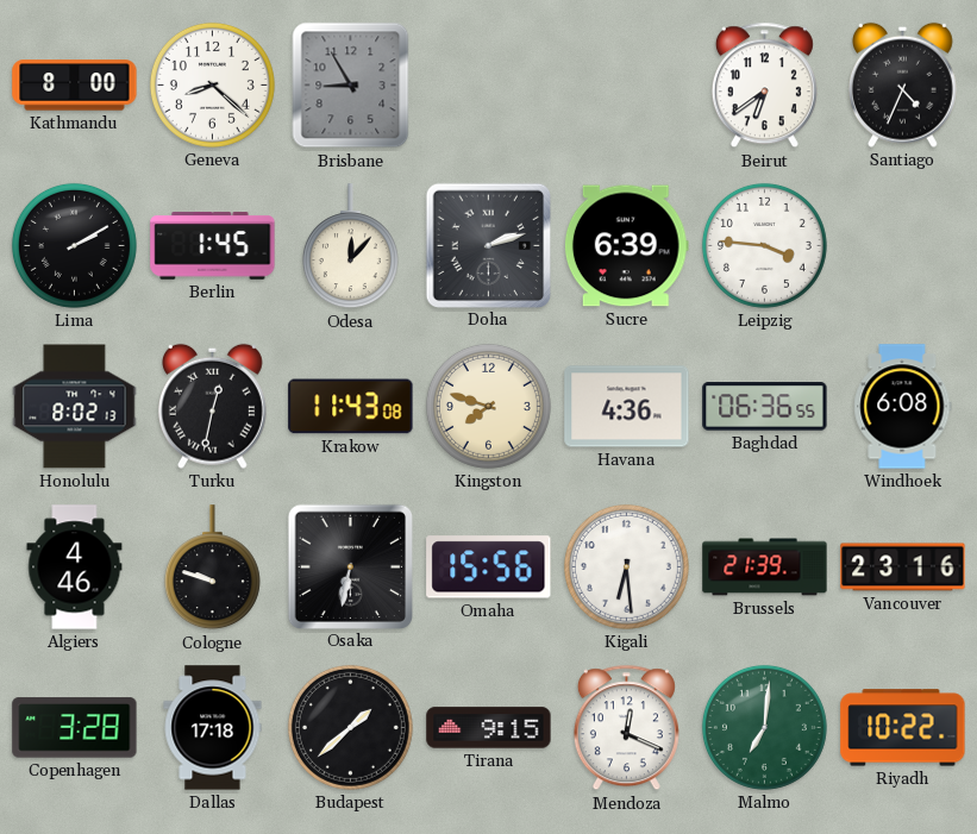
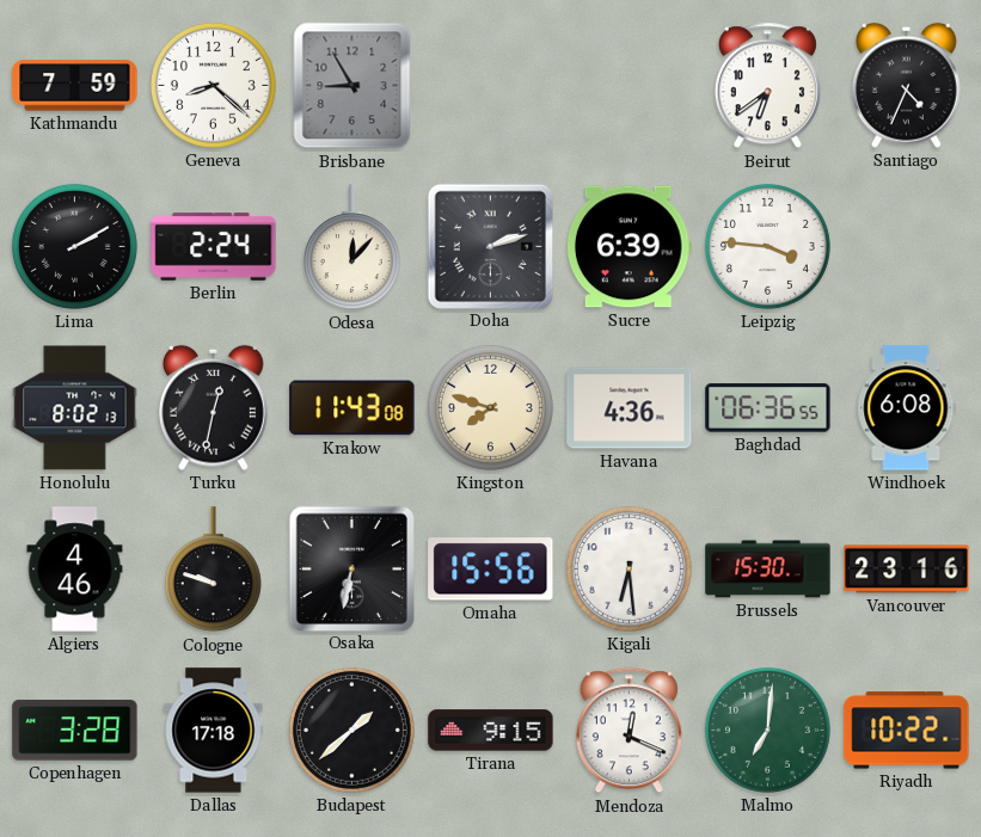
Kathmandu: 8:00 -> 7:59
Berlin: 1:45 -> 2:24
Brussels: 21:39 -> 15:30
